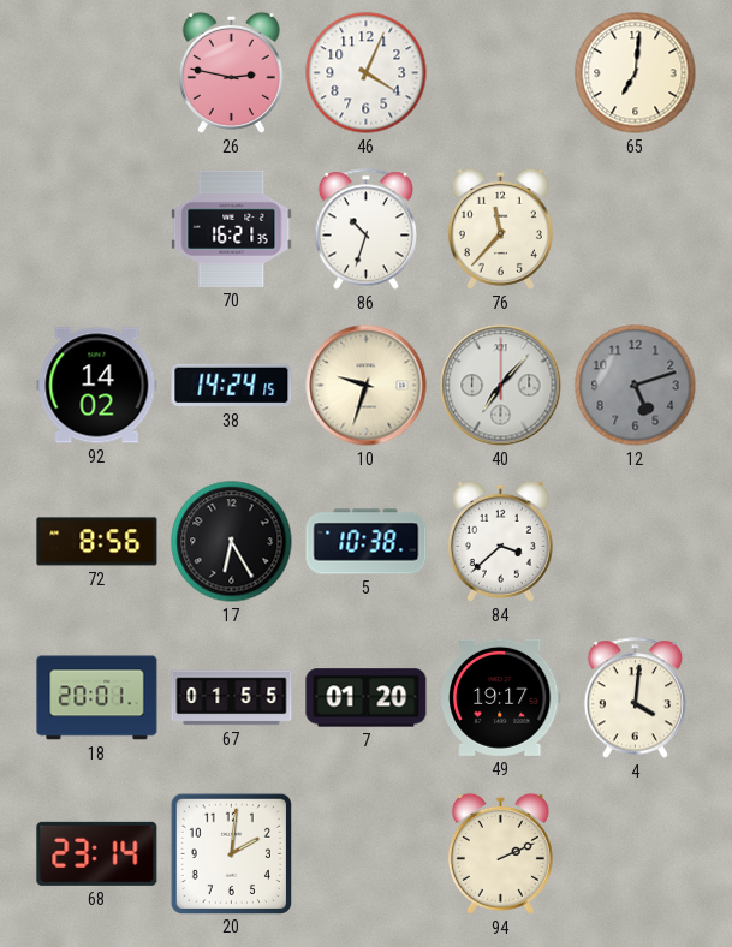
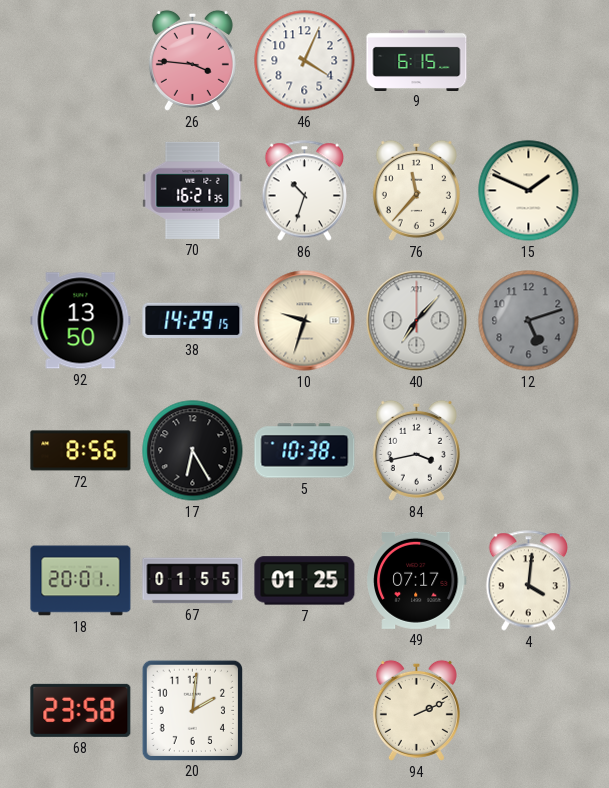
26: 2:47 -> 3:46
9: none -> 6:15
65: 7:01 -> none
15: none -> 1:49
92: 14:02 -> 13:50
38: 14:24 -> 14:29
84: 3:38 -> 3:43
7: 01:20 -> 01:25
49: 19:17 -> 07:17
68: 23:14 -> 23:58
